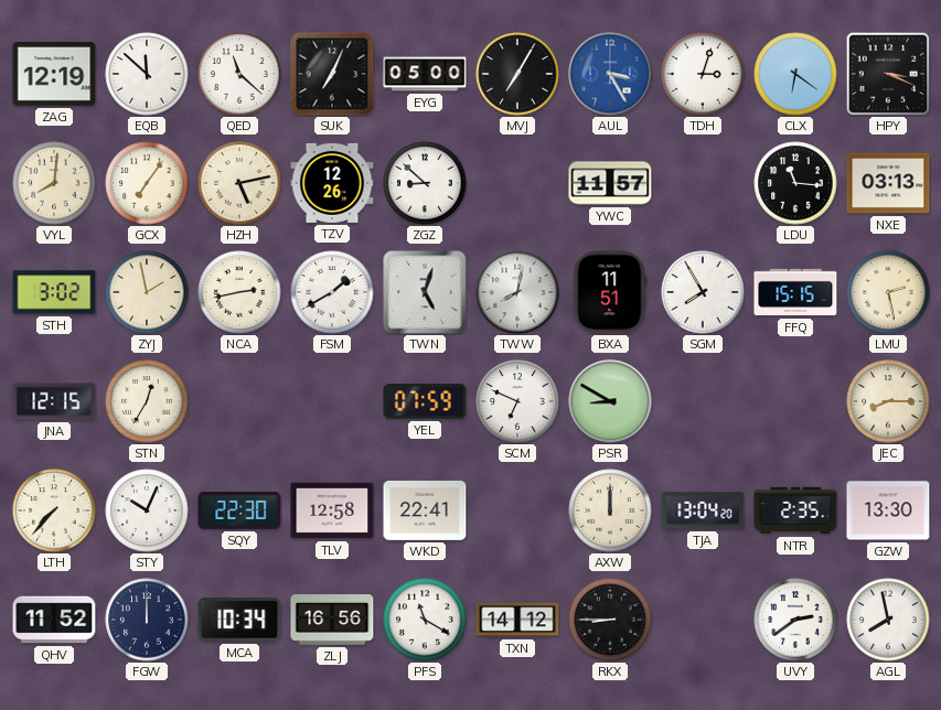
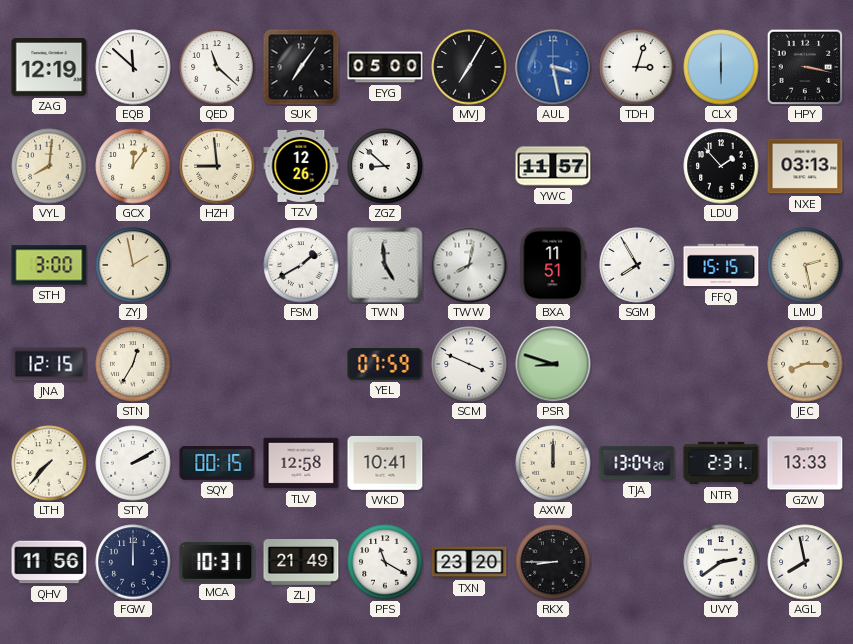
SUK: 7:04 -> 7:06
AUL: 3:25 -> 3:28
CLX: 6:21 -> 6:00
HPY: 3:19 -> 3:17
GCX: 7:06 -> 12:06
HZH: 5:13 -> 8:59
LDU: 11:16 -> 1:53
STH: 3:02 -> 3:00
NCA: 2:43 -> none
TWN: 5:03 -> 4:59
SCM: 6:49 -> 3:49
PSR: 8:50 -> 8:48
STY: 10:04 -> 2:10
SQY: 22:30 -> 00:15
WKD: 22:41 -> 10:41
NTR: 2:35 -> 2:31
GZW: 13:30 -> 13:33
QHV: 11:52 -> 11:56
MCA: 10:34 -> 10:31
ZLJ: 16:56 -> 21:49
TXN: 14:12 -> 23:20
